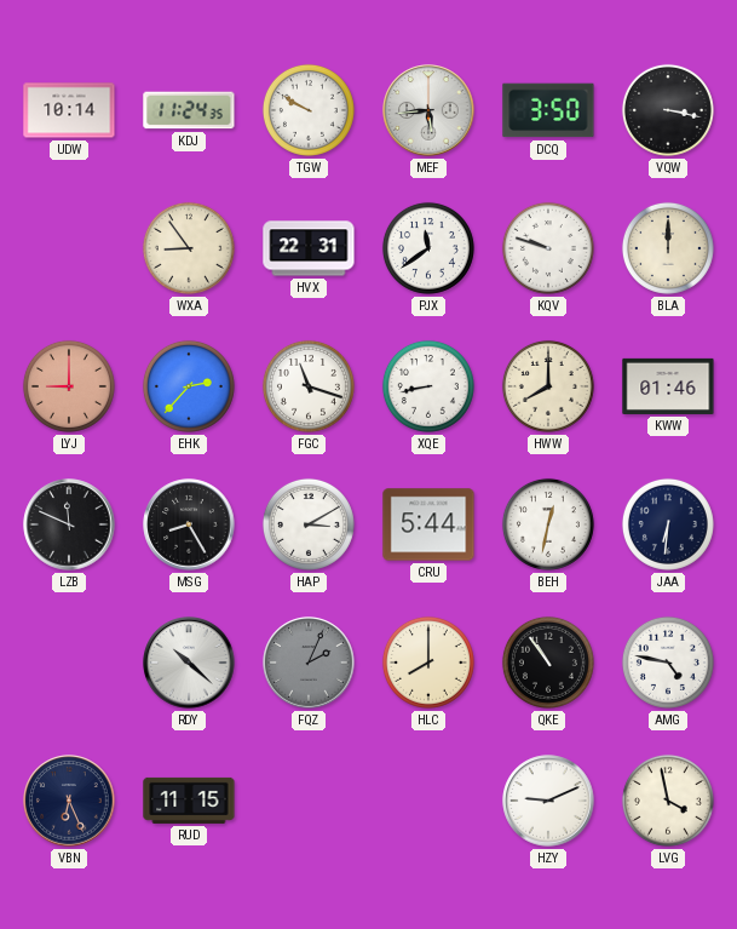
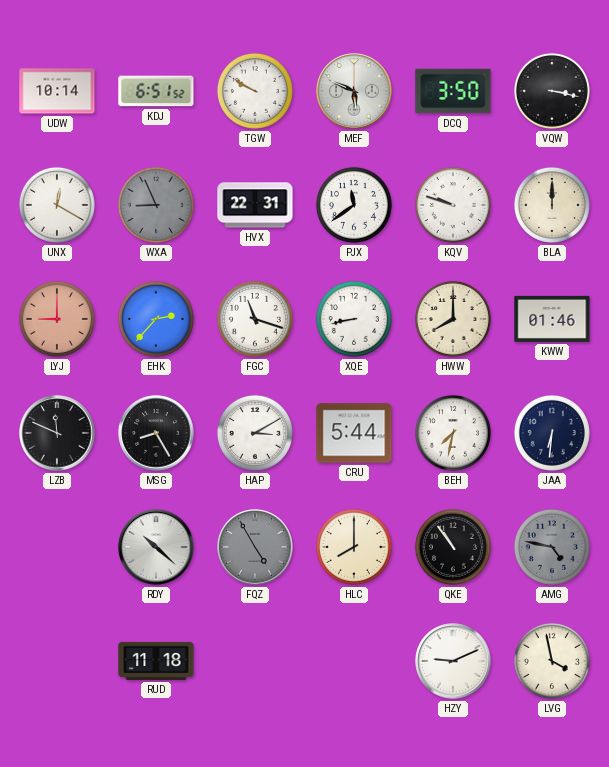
KDJ: 11:24 -> 6:51
MEF: 5:44 -> 5:49
UNX: none -> 12:20
WXA: 8:54 -> 8:56
WXA dial: cream -> grey
BEH: 12:32 -> 7:32
FQZ: 2:04 -> 4:55
AMG dial: white -> grey
VBN: 6:26 -> none
RUD: 11:15 -> 11:18
